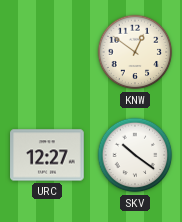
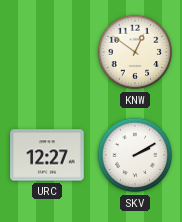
SKV: 10:21 -> 2:10
